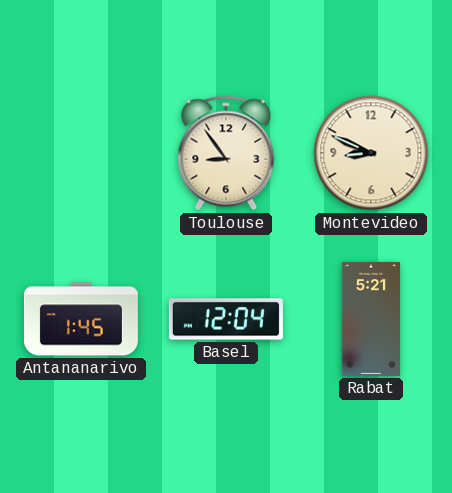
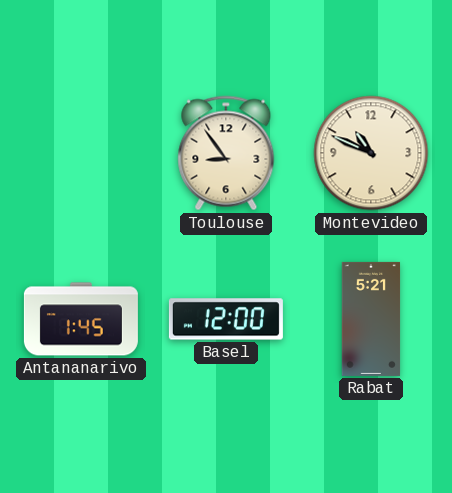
Montevideo: 8:49 -> 10:49
Basel: 12:04 -> 12:00
